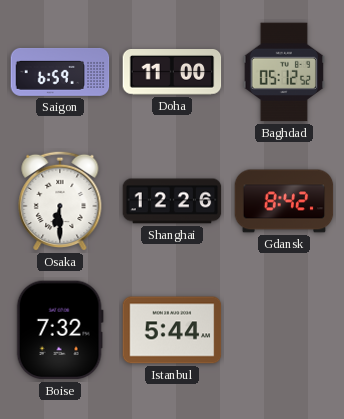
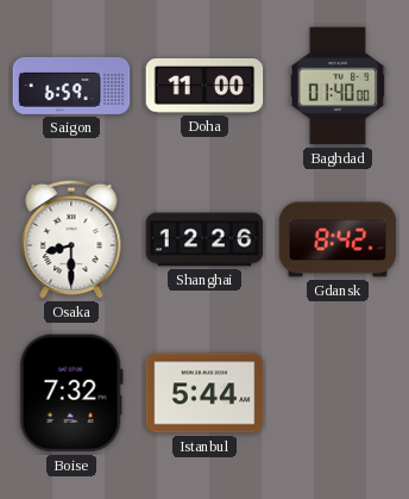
Baghdad: 05:12 -> 01:40
Osaka: 6:30 -> 8:30
